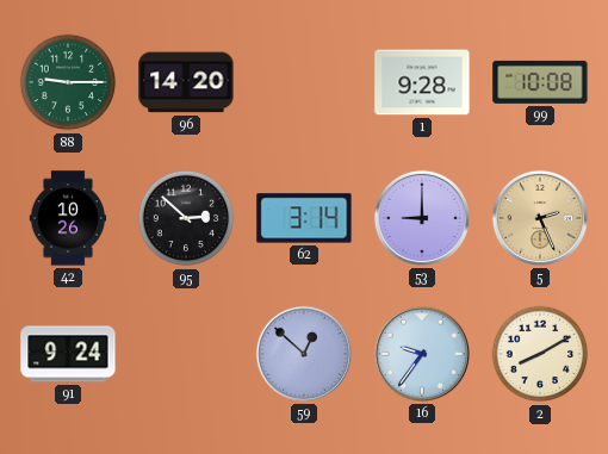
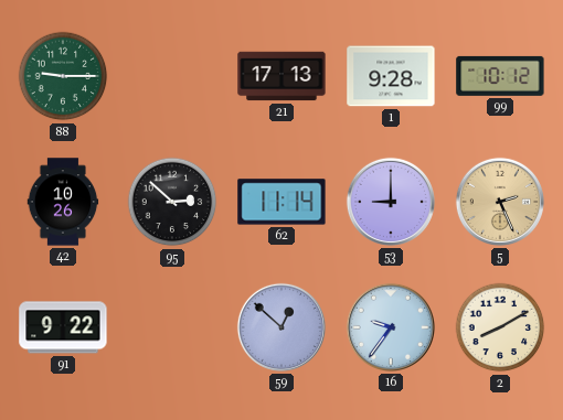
96: 14:20 -> none
21: none -> 17:13
99: 10:08 -> 10:12
62: 3:14 -> 11:14
91: 9:24 -> 9:22
